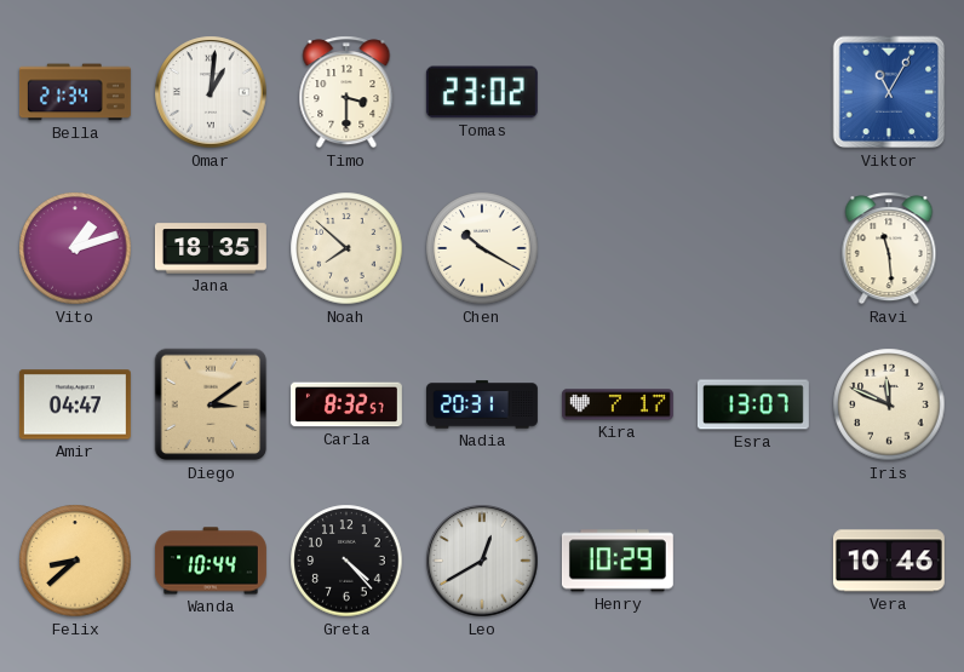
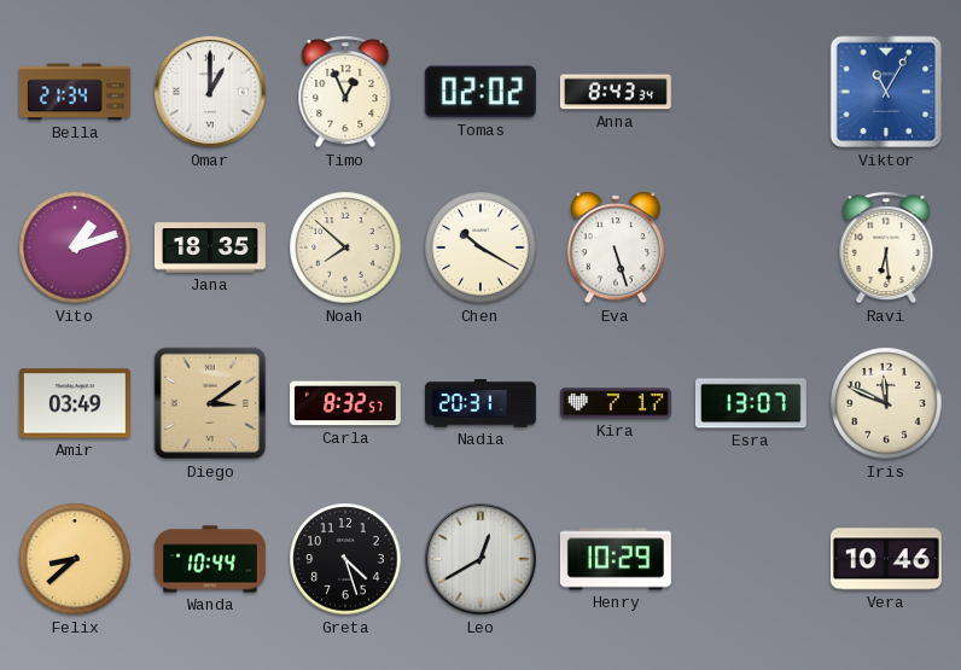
Omar: 1:01 -> 1:00
Timo: 3:30 -> 12:56
Tomas: 23:02 -> 02:02
Anna: none -> 8:43
Eva: none -> 5:27
Ravi: 11:29 -> 6:29
Amir: 04:47 -> 03:49
Greta: 4:23 -> 4:27
